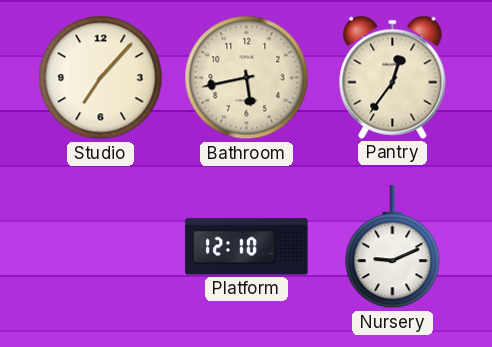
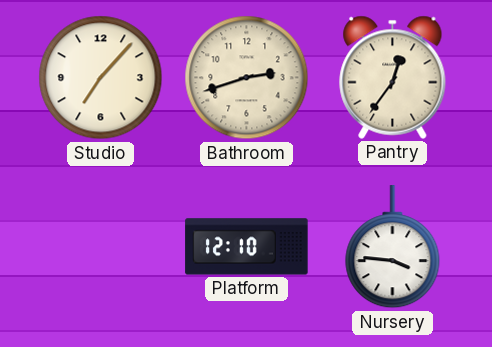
Bathroom: 5:43 -> 2:42
Nursery: 9:11 -> 3:46
